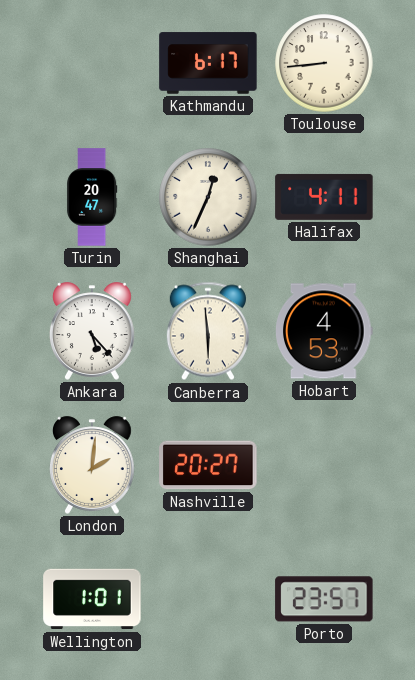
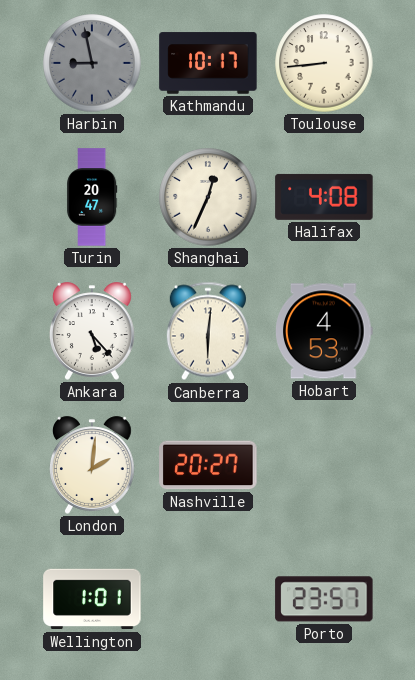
Harbin: none -> 8:58
Kathmandu: 6:17 -> 10:17
Halifax: 4:11 -> 4:08
Canberra: 5:59 -> 6:01
